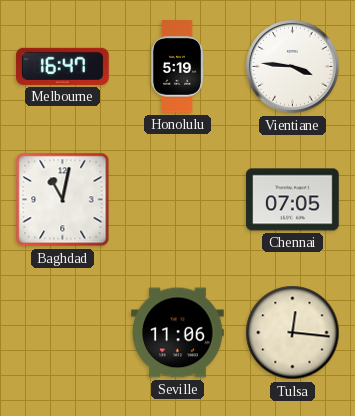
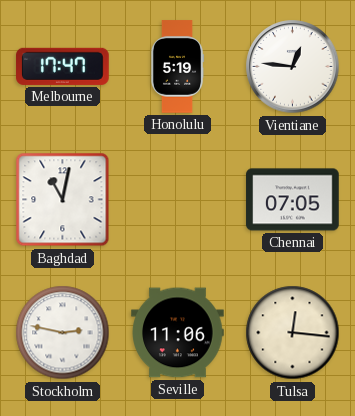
Melbourne: 16:47 -> 17:47
Vientiane: 3:46 -> 12:46
Stockholm: none -> 2:47
